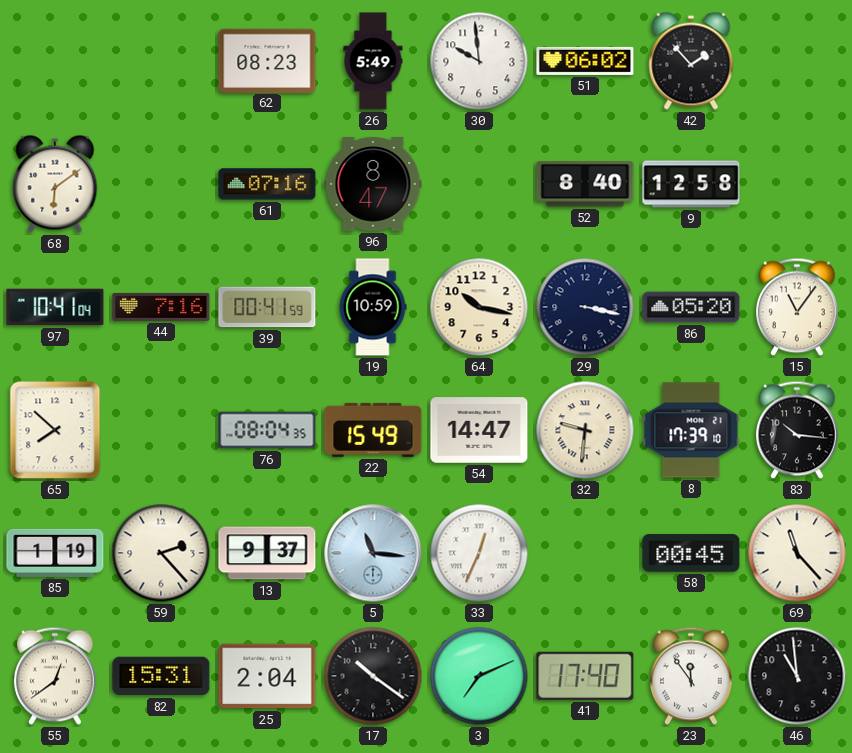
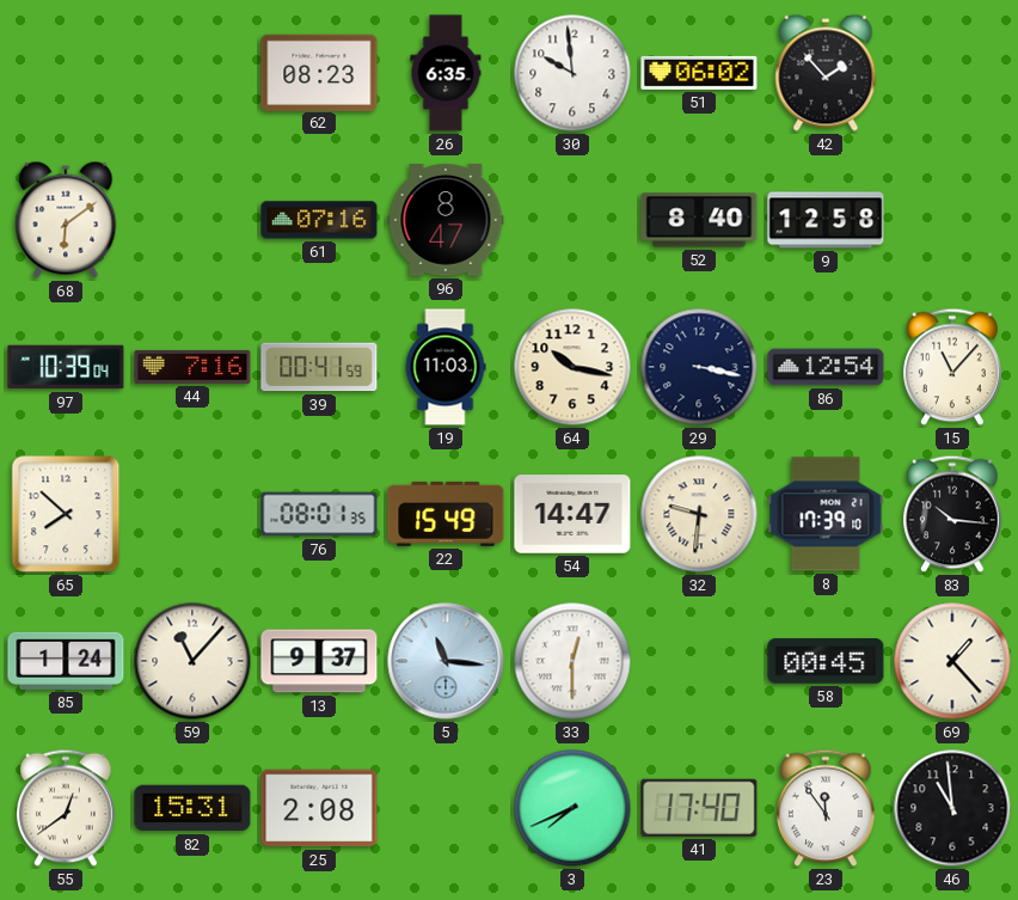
26: 5:49 -> 6:35
97: 10:41 -> 10:39
19: 10:59 -> 11:03
86: 05:20 -> 12:54
15: 11:06 -> 11:07
76: 08:04 -> 08:01
85: 1:19 -> 1:24
59: 2:23 -> 11:07
33: 12:34 -> 12:30
69: 11:23 -> 1:23
25: 2:04 -> 2:08
17: 10:21 -> none
3: 7:11 -> 7:41
